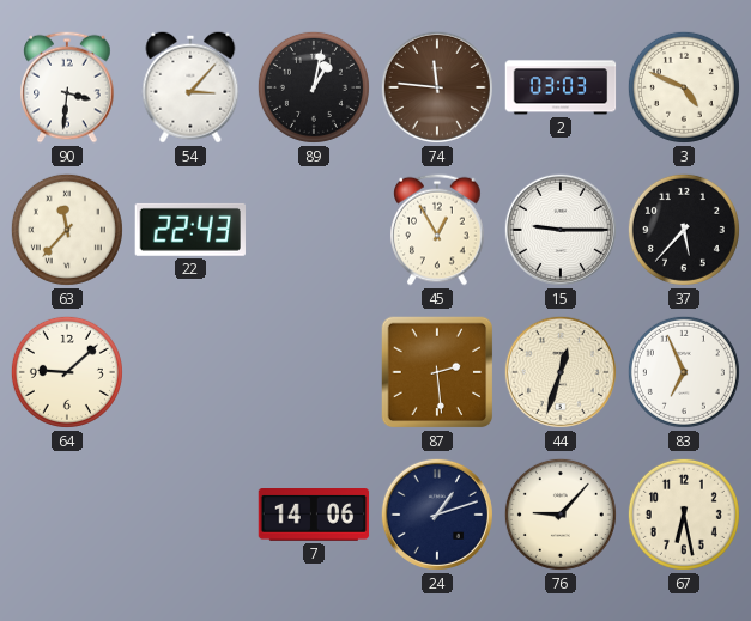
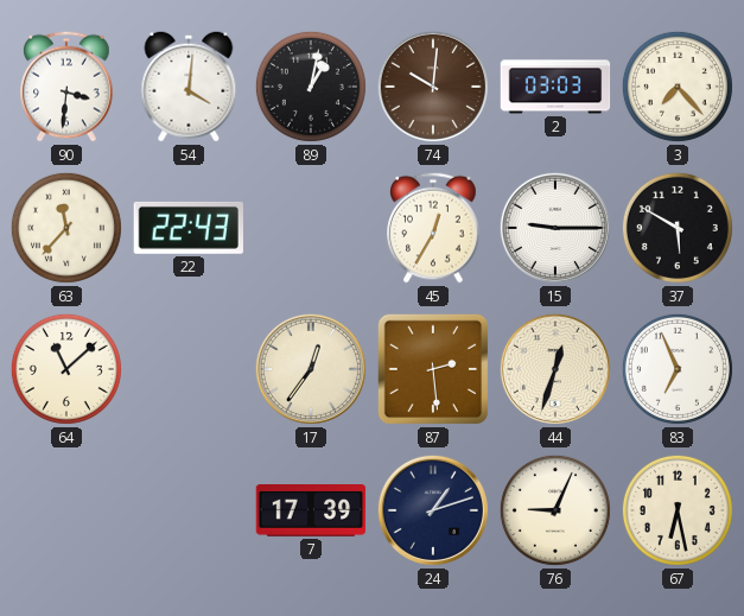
54: 3:07 -> 4:01
74: 11:46 -> 10:01
3: 4:49 -> 7:23
45: 12:55 -> 12:35
37: 5:37 -> 5:50
64: 9:08 -> 11:08
17: none -> 12:36
7: 14:06 -> 17:39
76: 9:07 -> 9:04
